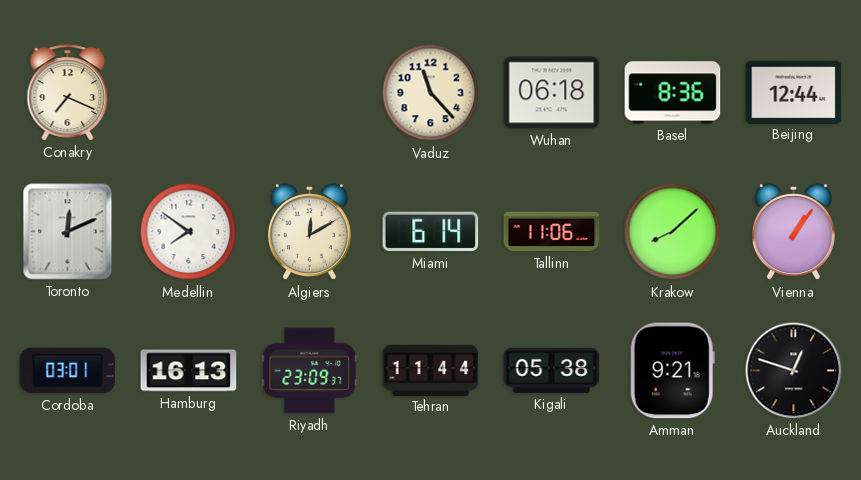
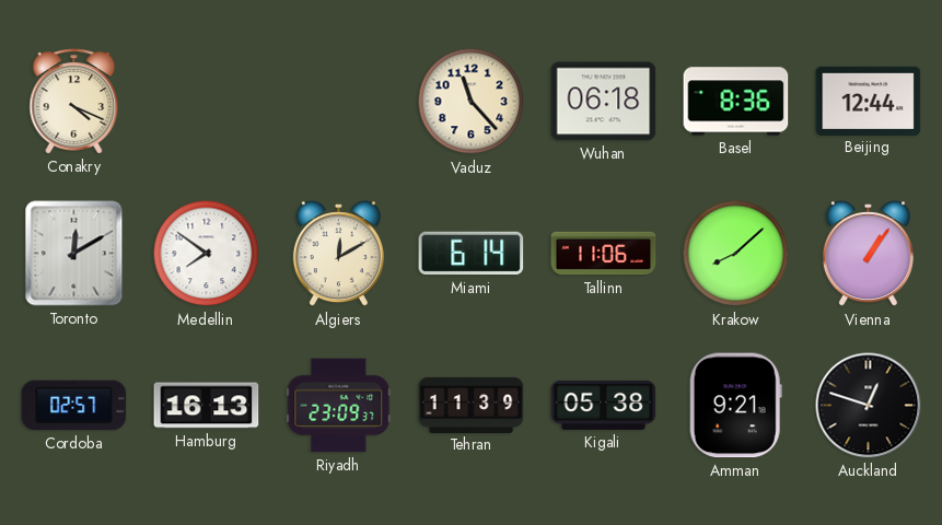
Conakry: 7:19 -> 4:19
Toronto: 12:11 -> 12:10
Cordoba: 03:01 -> 02:57
Tehran: 11:44 -> 11:39
